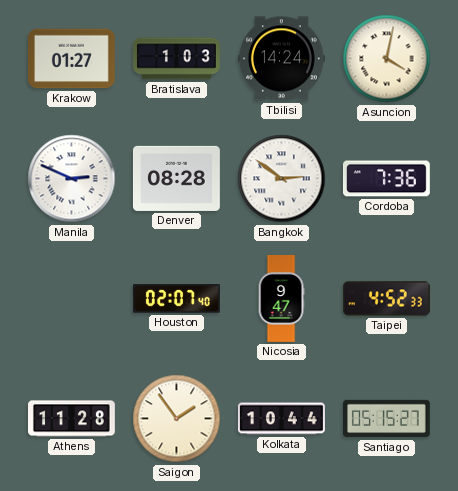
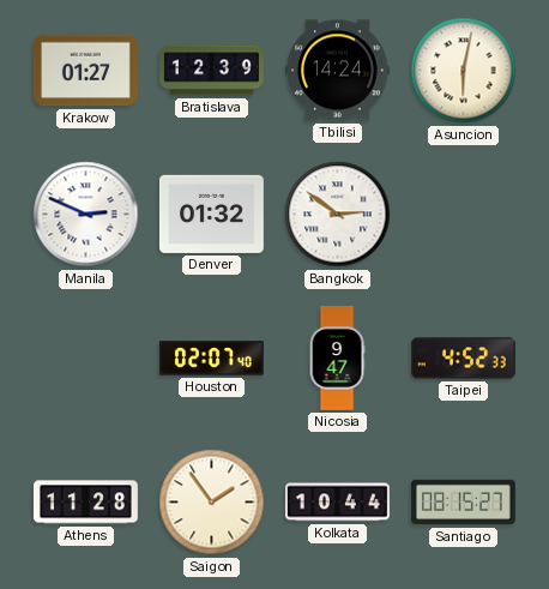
Bratislava: 1:03 -> 12:39
Asuncion: 4:02 -> 6:02
Denver: 08:28 -> 01:32
Cordoba: 7:36 -> none
Santiago: 05:15 -> 08:15
